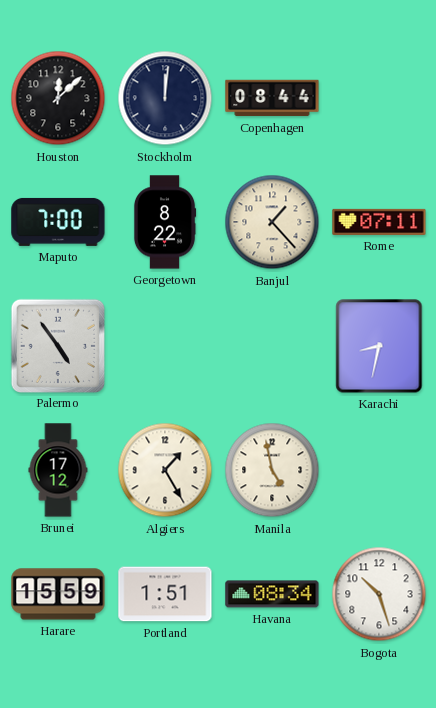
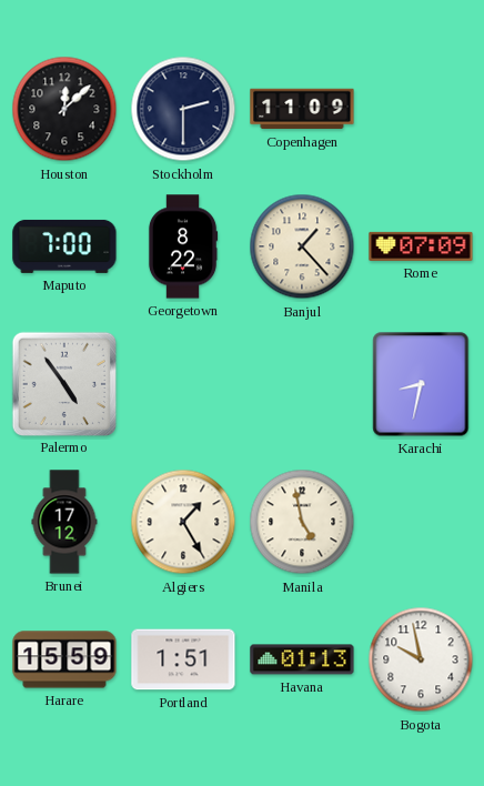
Stockholm: 12:01 -> 2:30
Copenhagen: 08:44 -> 11:09
Rome: 07:11 -> 07:09
Havana: 08:34 -> 01:13
Bogota: 10:27 -> 9:58
